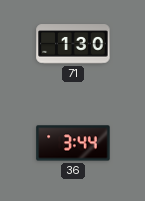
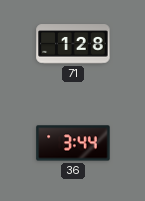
71: 1:30 -> 1:28
